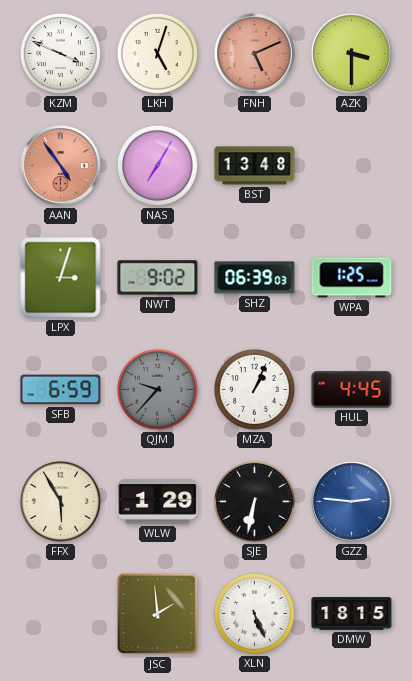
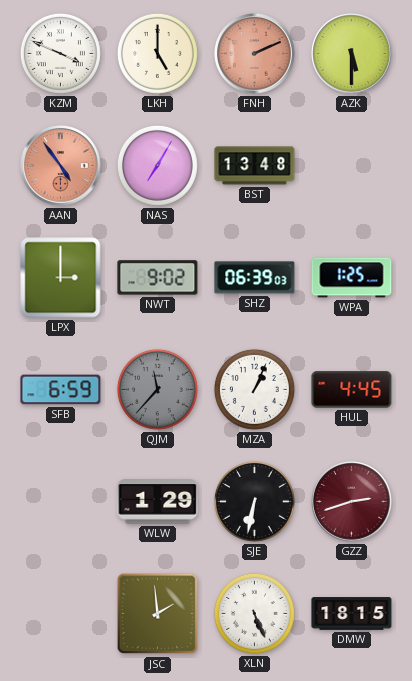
LKH: 5:03 -> 5:00
FNH: 5:11 -> 2:11
AZK: 3:30 -> 5:30
LPX: 3:03 -> 3:00
QJM: 9:37 -> 11:37
FFX: 5:55 -> none
GZZ: 2:46 -> 2:42
GZZ dial: blue -> burgundy
